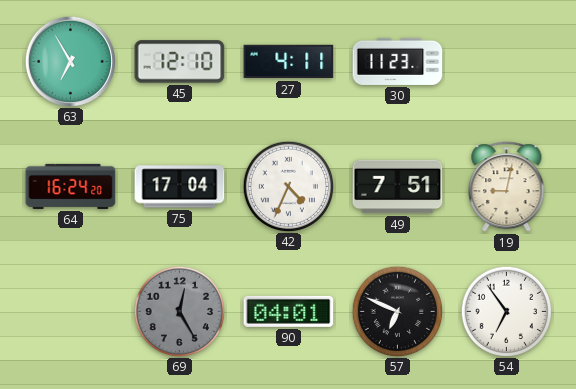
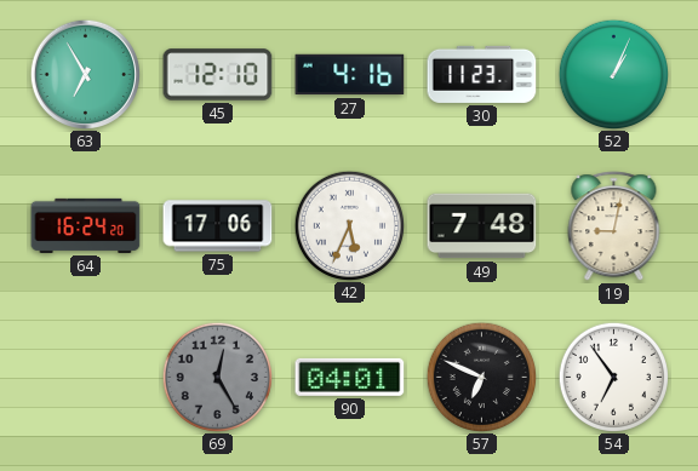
27: 4:11 -> 4:16
52: none -> 1:04
75: 17:04 -> 17:06
42: 4:34 -> 5:34
49: 7:51 -> 7:48
